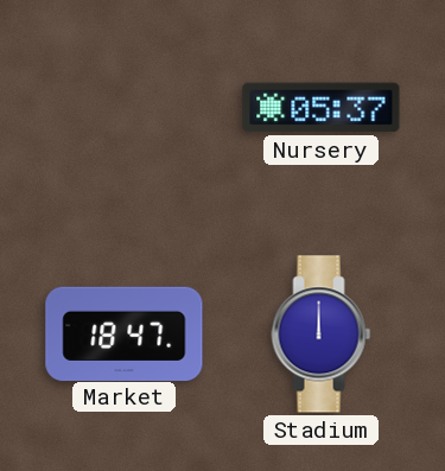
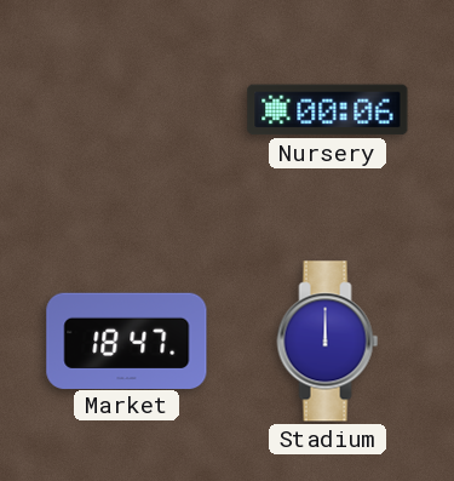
Nursery: 05:37 -> 00:06
